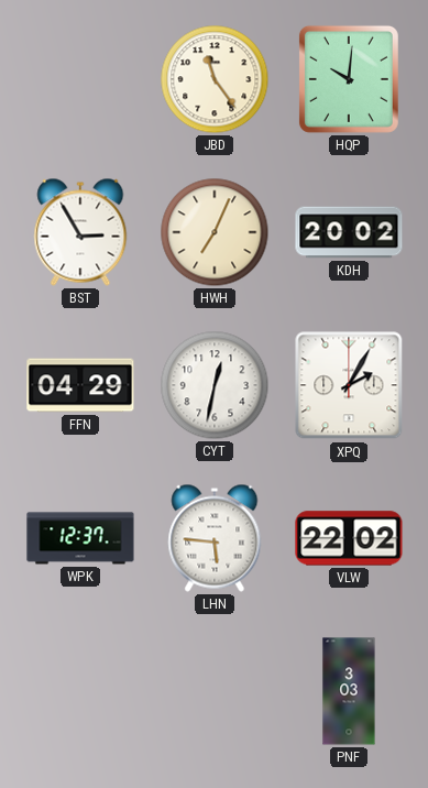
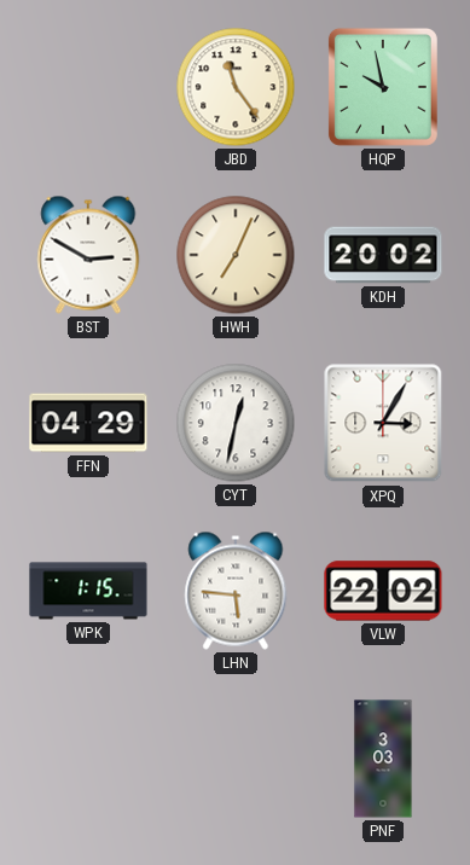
HQP: 10:01 -> 9:58
BST: 2:55 -> 2:50
XPQ: 2:05 -> 3:05
WPK: 12:37 -> 1:15
